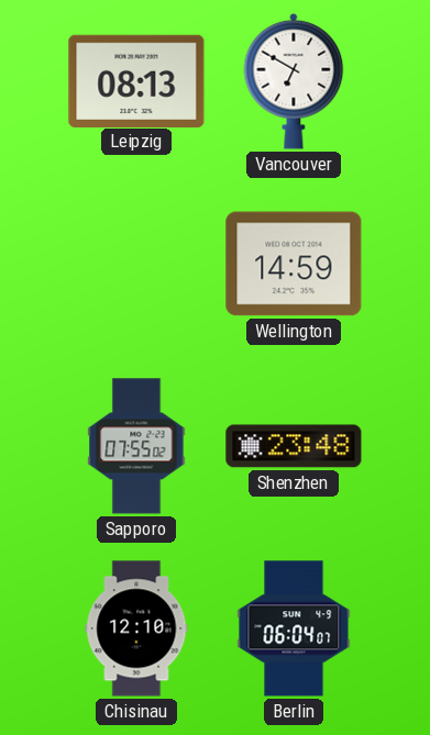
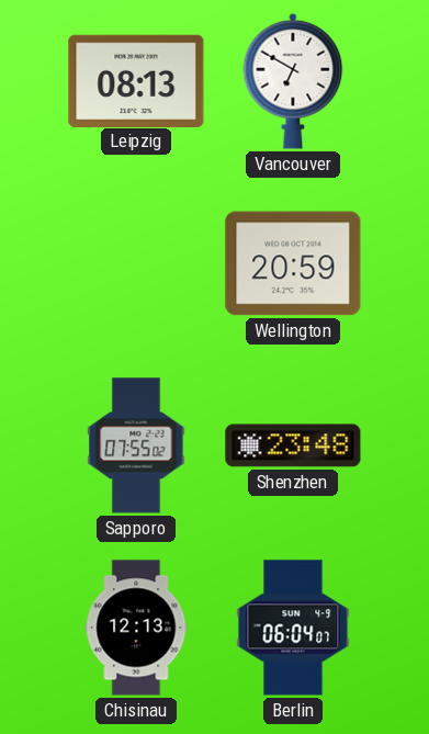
Wellington: 14:59 -> 20:59
Chisinau: 12:10 -> 12:13
